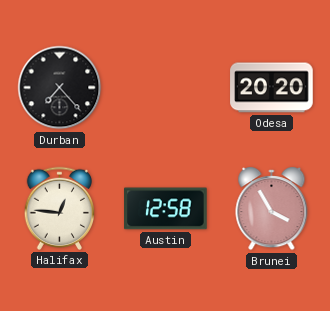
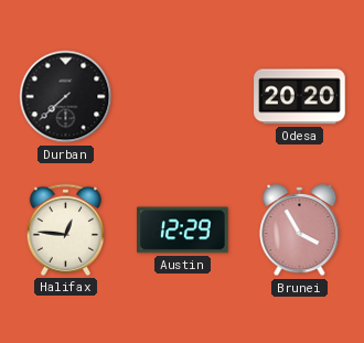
Durban: 7:23 -> 7:38
Austin: 12:58 -> 12:29
